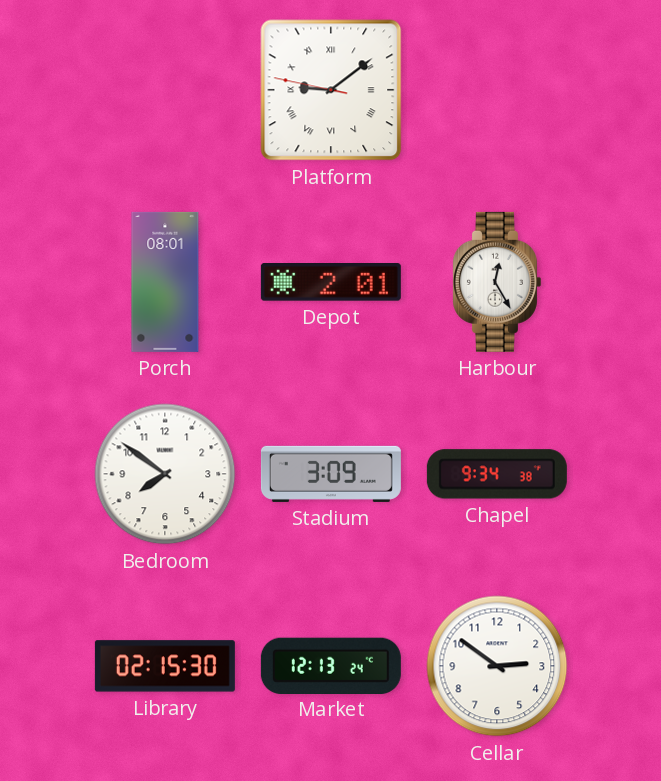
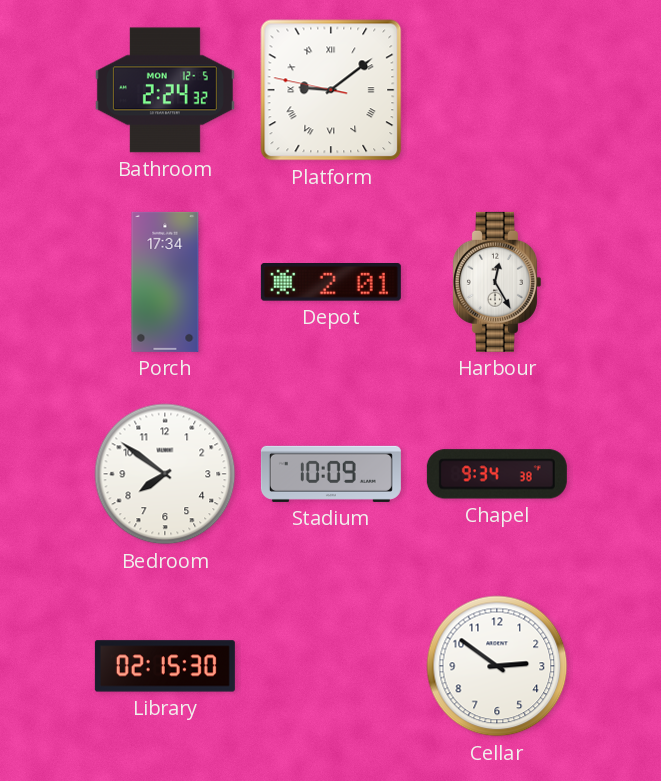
Bathroom: none -> 2:24
Porch: 08:01 -> 17:34
Stadium: 3:09 -> 10:09
Market: 12:13 -> none
